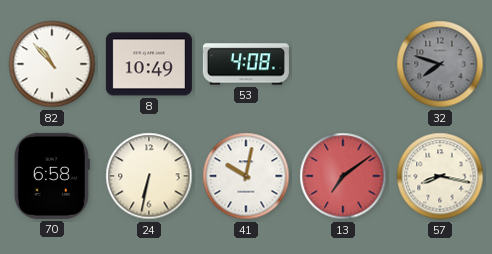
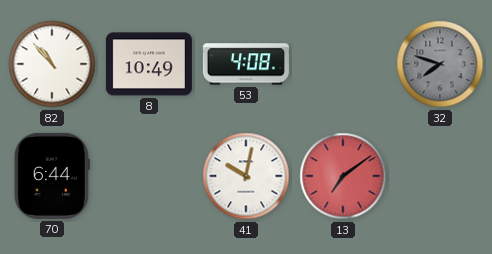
70: 6:58 -> 6:44
24: 6:32 -> none
57: 8:17 -> none
